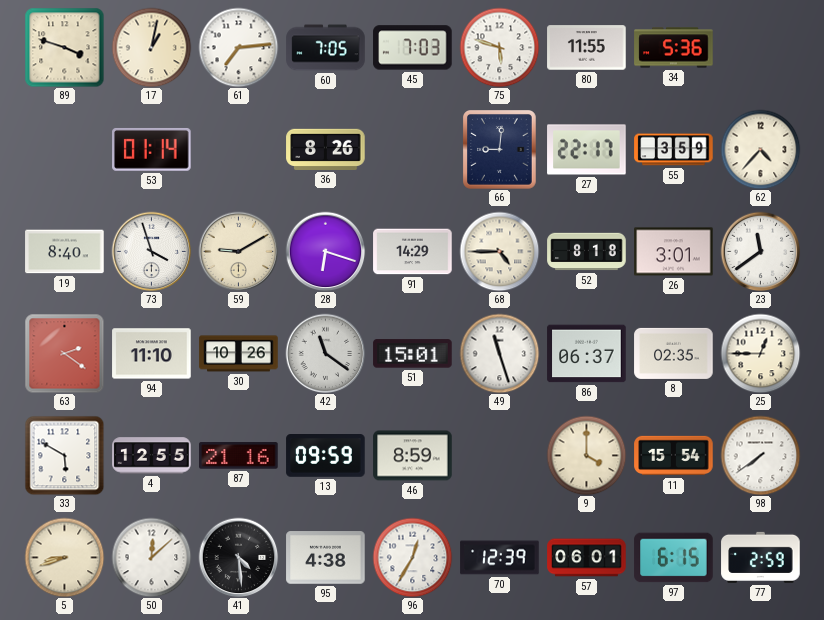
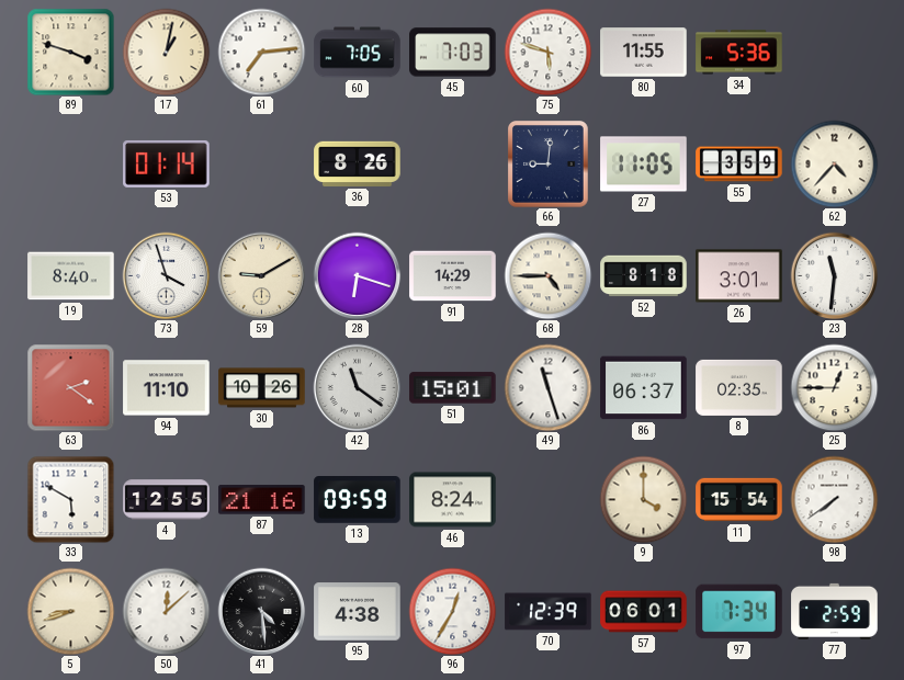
27: 22:17 -> 11:05
23: 11:39 -> 11:31
46: 8:59 -> 8:24
97: 6:15 -> 7:34
